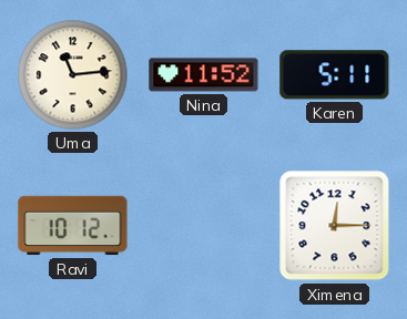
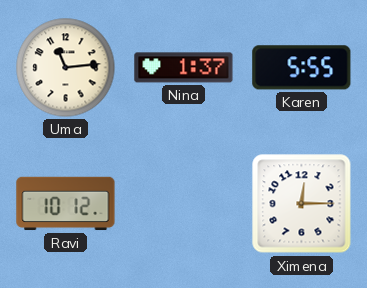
Nina: 11:52 -> 1:37
Karen: 5:11 -> 5:55
